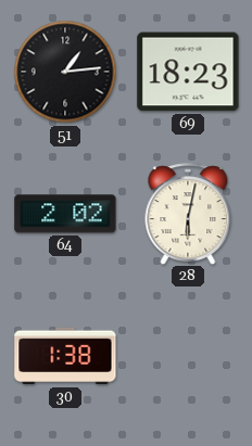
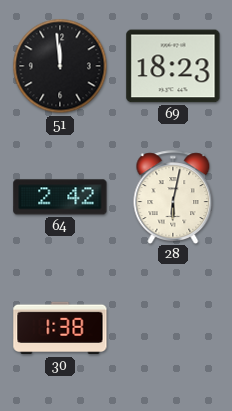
51: 1:14 -> 11:59
64: 2:02 -> 2:42
